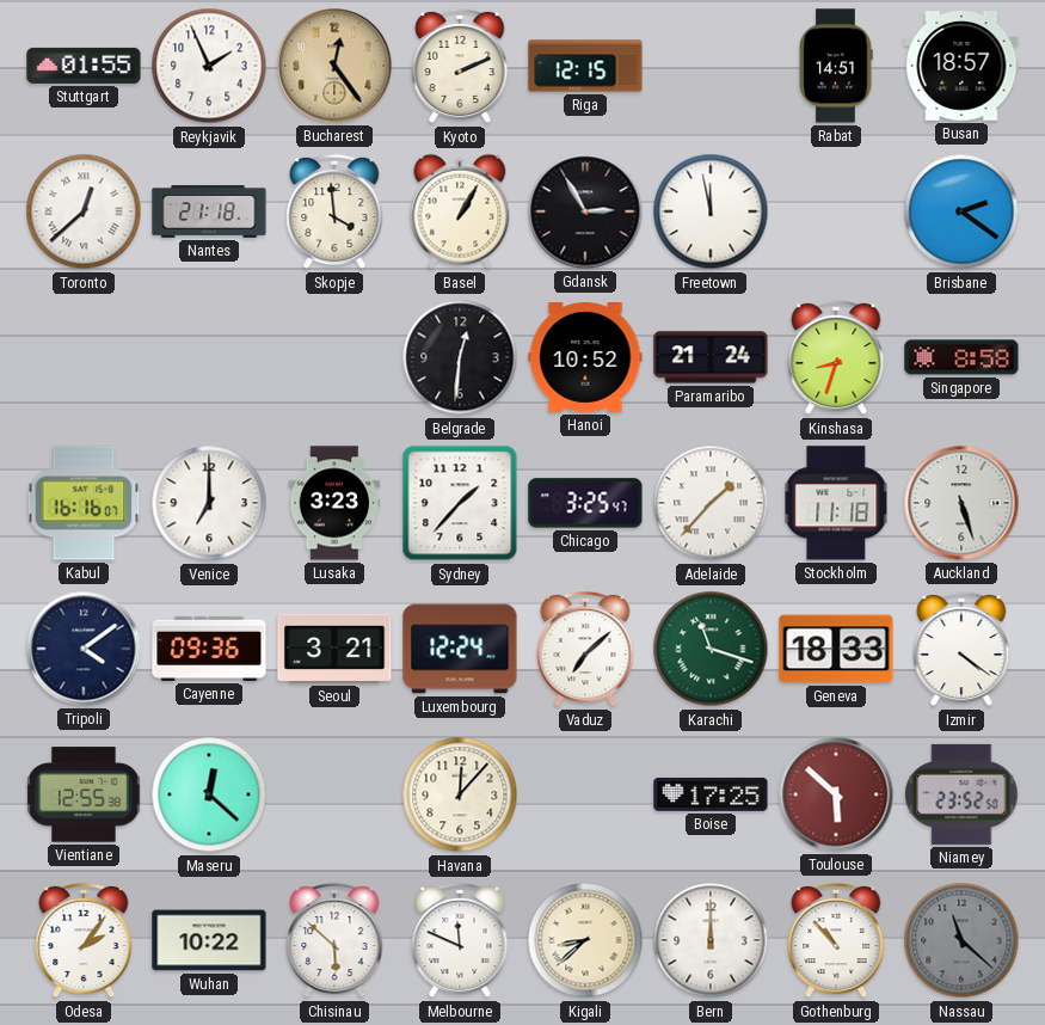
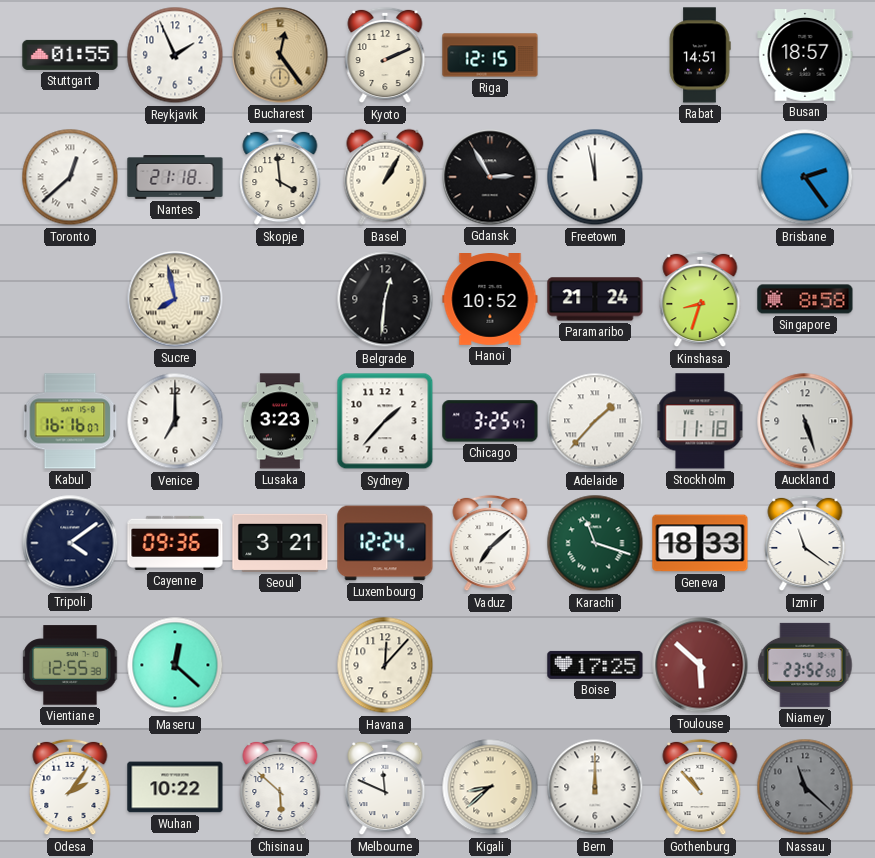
Brisbane: 2:21 -> 2:24
Sucre: none -> 7:58
Izmir: 4:21 -> 11:21
